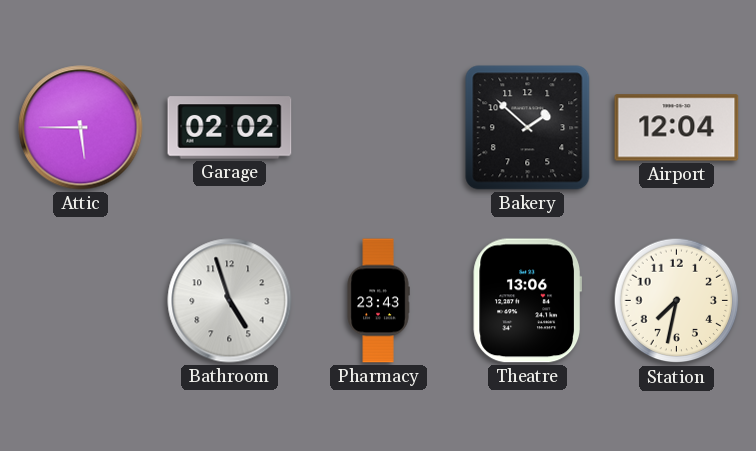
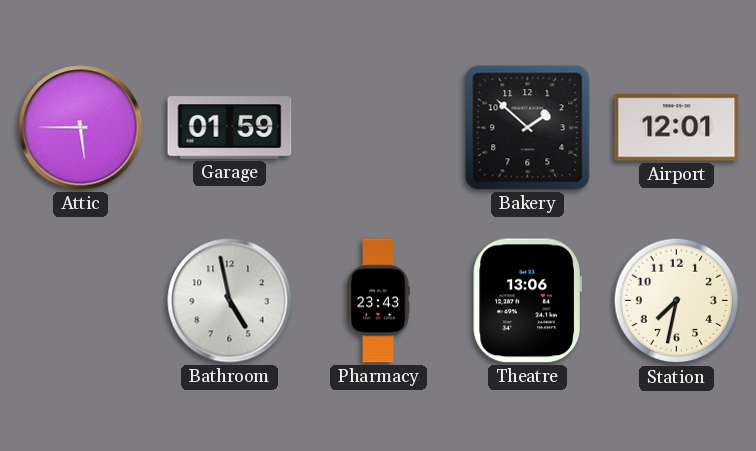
Garage: 02:02 -> 01:59
Airport: 12:04 -> 12:01
Bathroom: 4:57 -> 4:58
